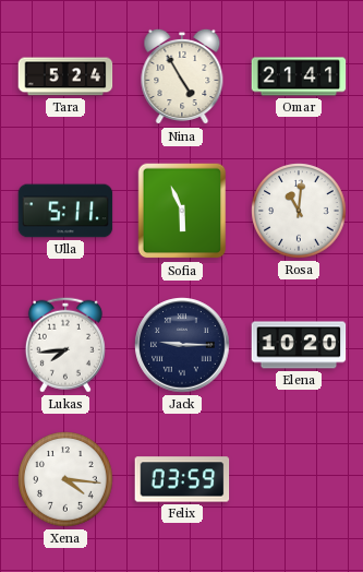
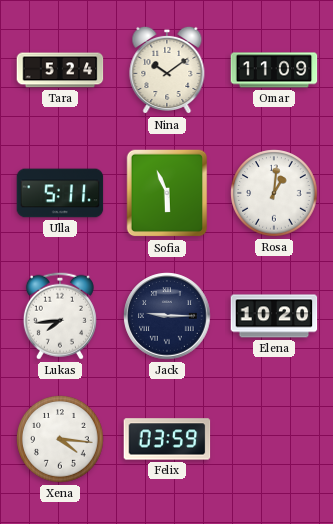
Nina: 4:55 -> 10:09
Omar: 21:41 -> 11:09
Rosa: 11:01 -> 1:01
